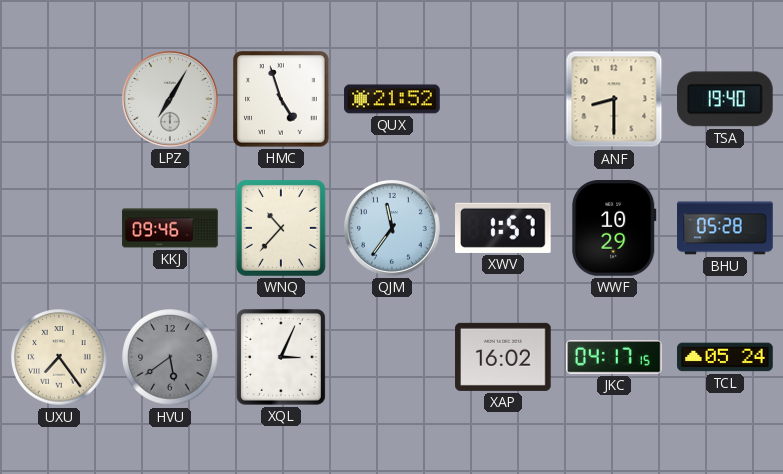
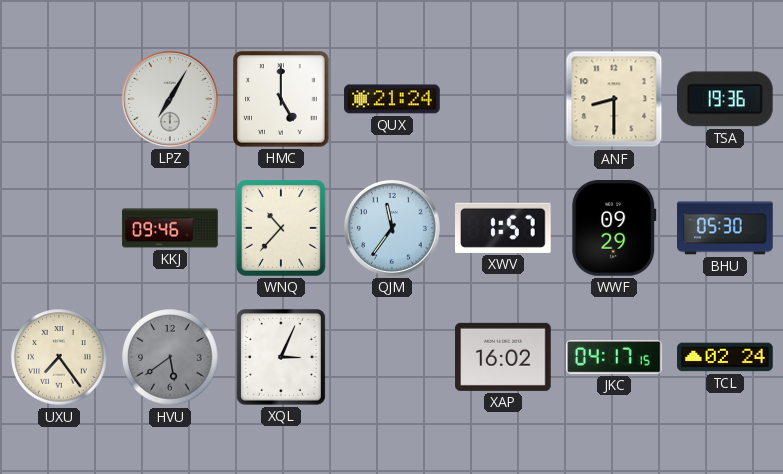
HMC: 4:57 -> 5:00
QUX: 21:52 -> 21:24
TSA: 19:40 -> 19:36
WWF: 10:29 -> 09:29
BHU: 05:28 -> 05:30
TCL: 05:24 -> 02:24
